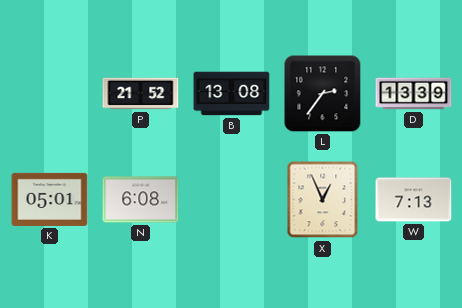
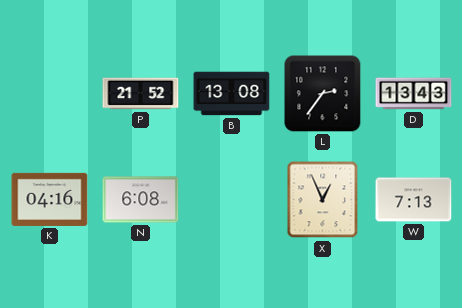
D: 13:39 -> 13:43
K: 05:01 -> 04:16
